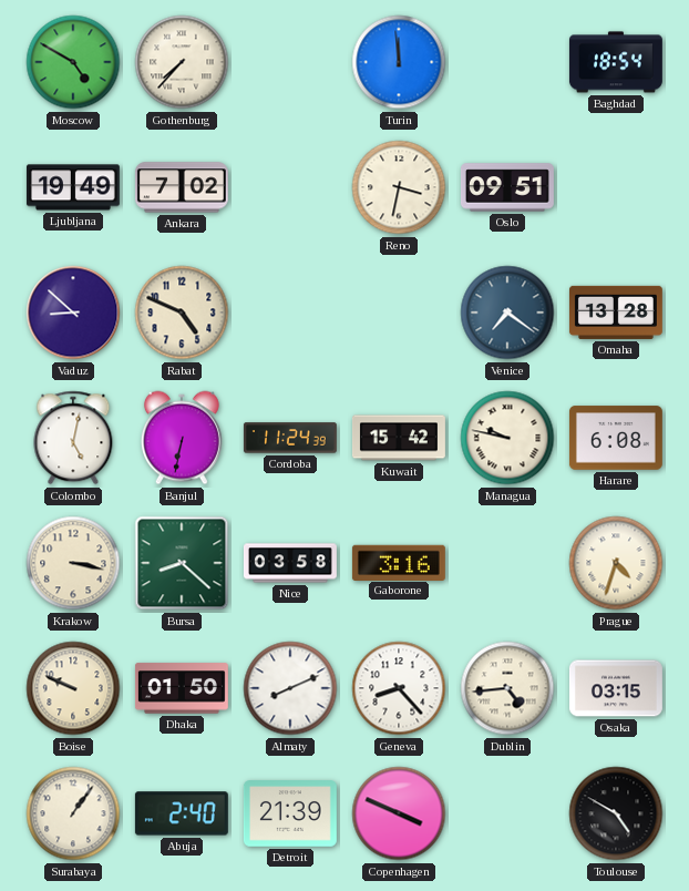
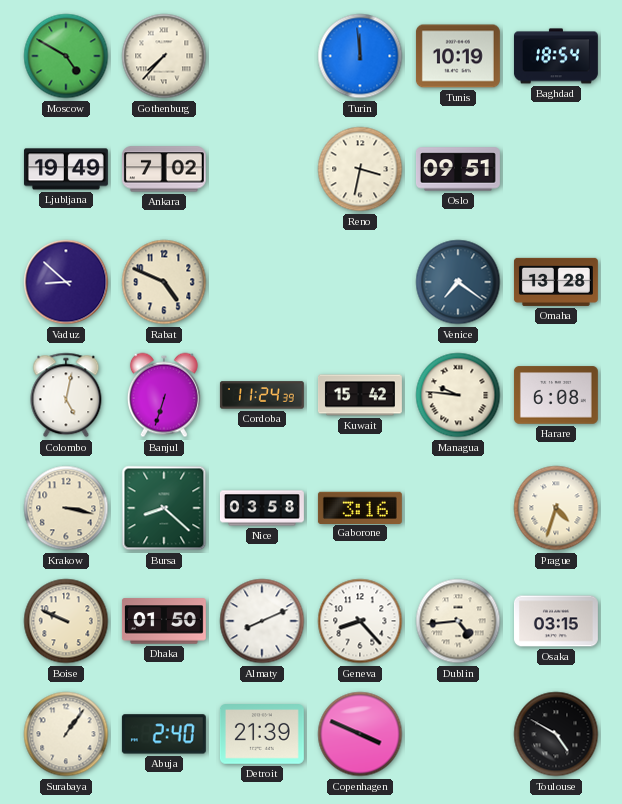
Tunis: none -> 10:19
Banjul: 6:32 -> 6:33
Managua: 9:47 -> 9:46
